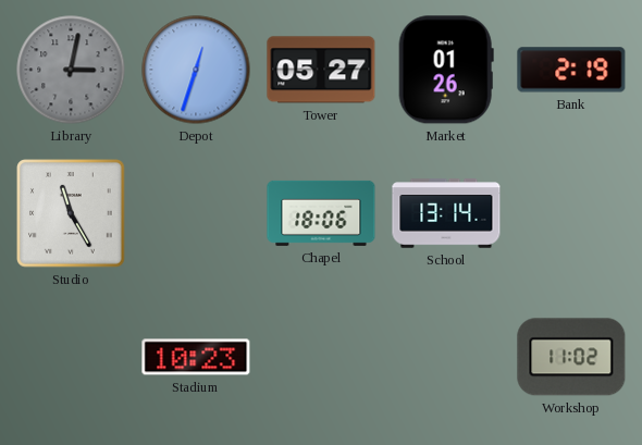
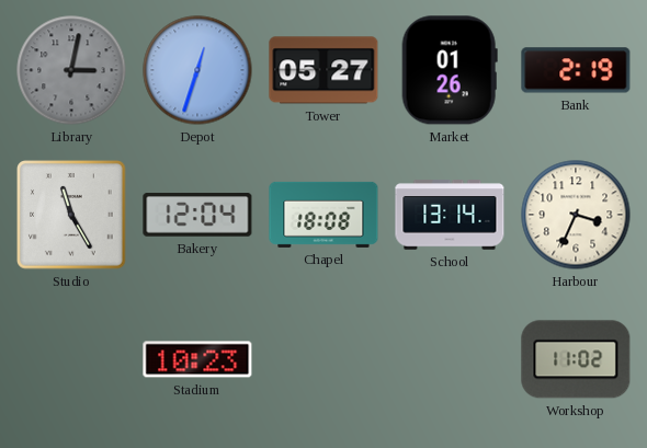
Bakery: none -> 12:04
Chapel: 18:06 -> 18:08
Harbour: none -> 3:34
